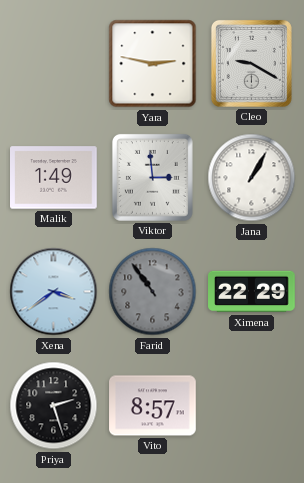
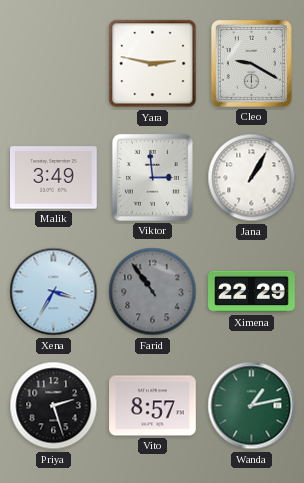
Malik: 1:49 -> 3:49
Xena: 3:39 -> 3:35
Wanda: none -> 1:13
